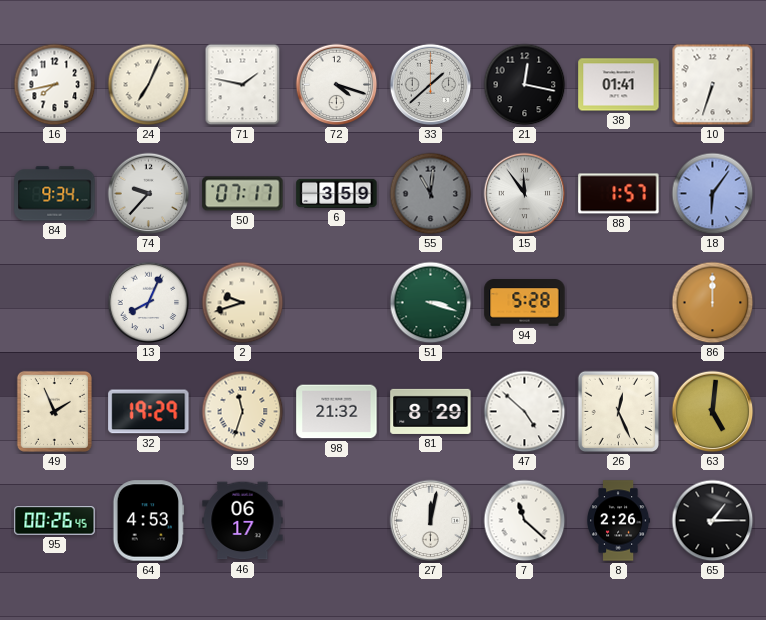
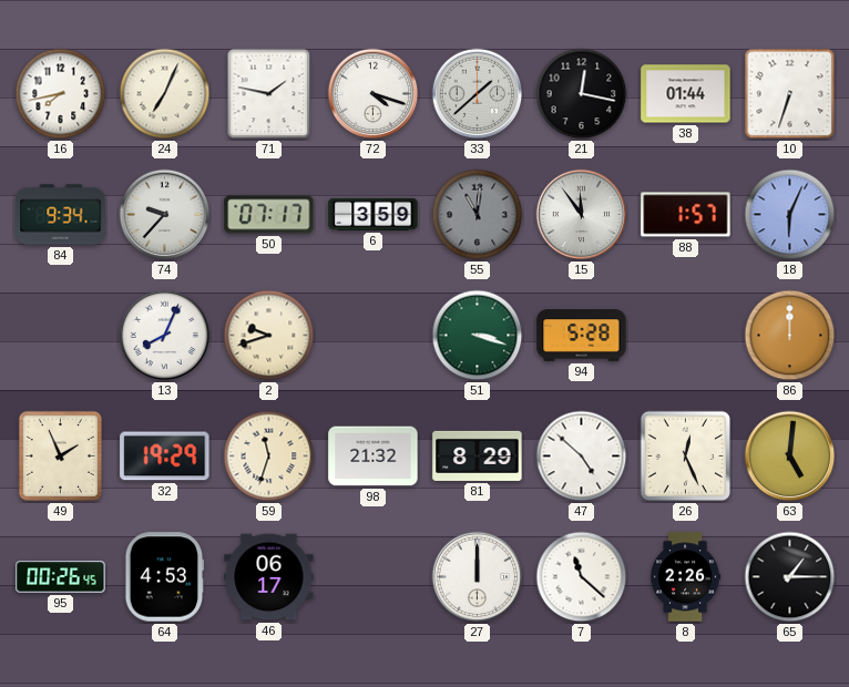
38: 01:41 -> 01:44
18: 6:06 -> 6:04
27: 12:02 -> 12:00
